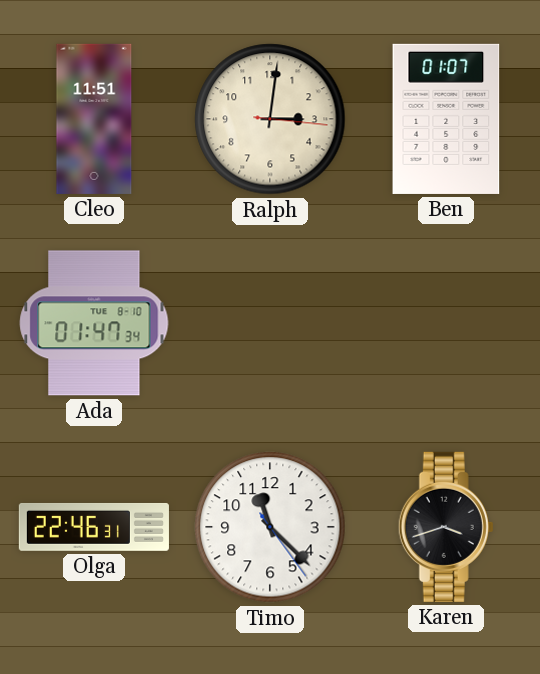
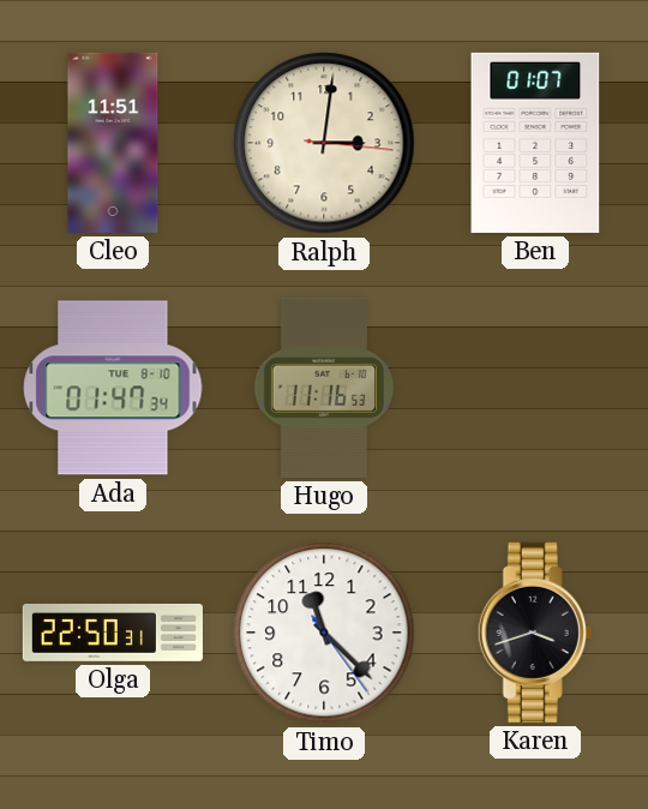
Hugo: none -> 11:16
Olga: 22:46 -> 22:50
